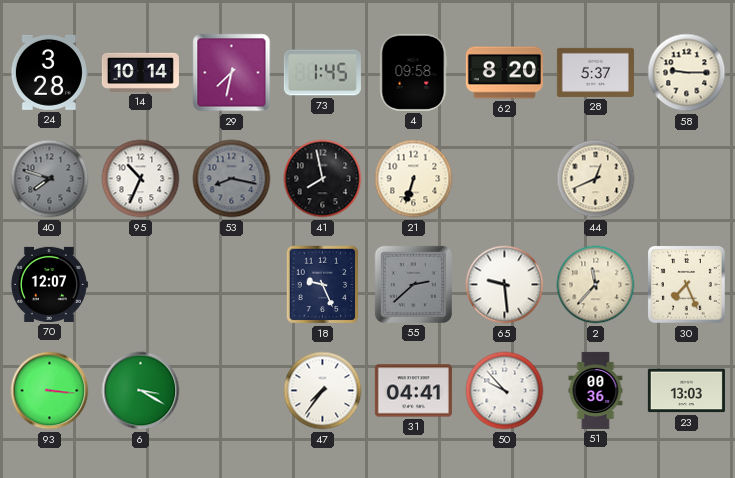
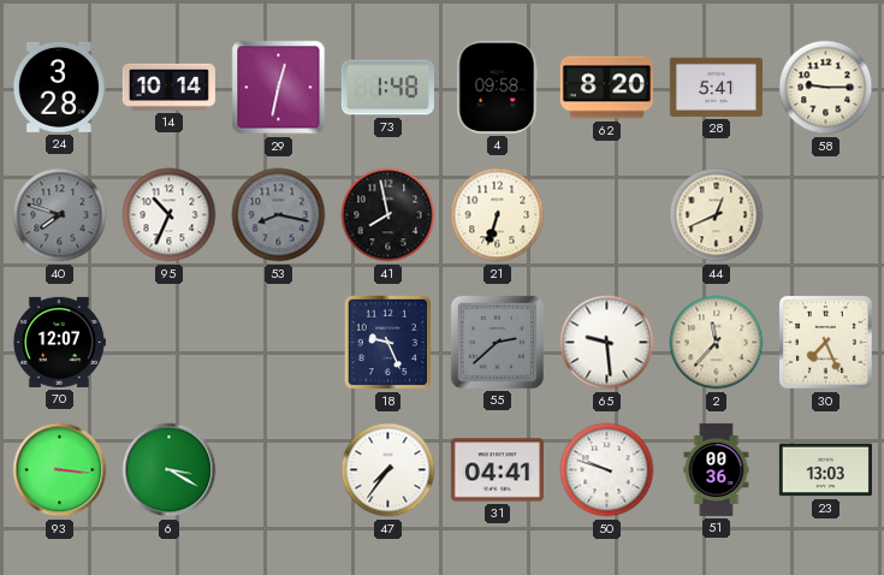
29: 7:32 -> 12:32
73: 1:45 -> 1:48
28: 5:37 -> 5:41
50: 9:53 -> 9:48
